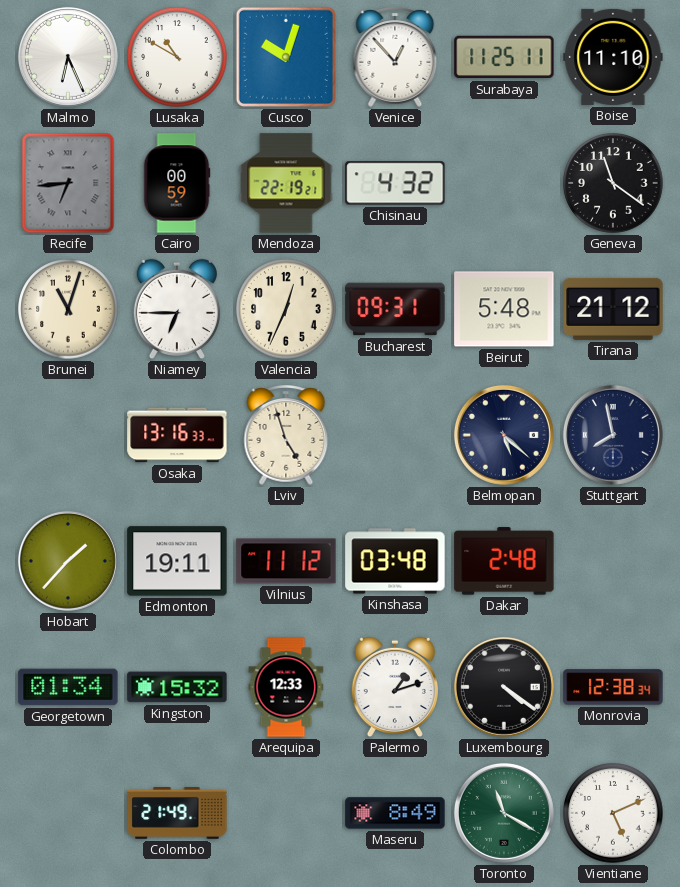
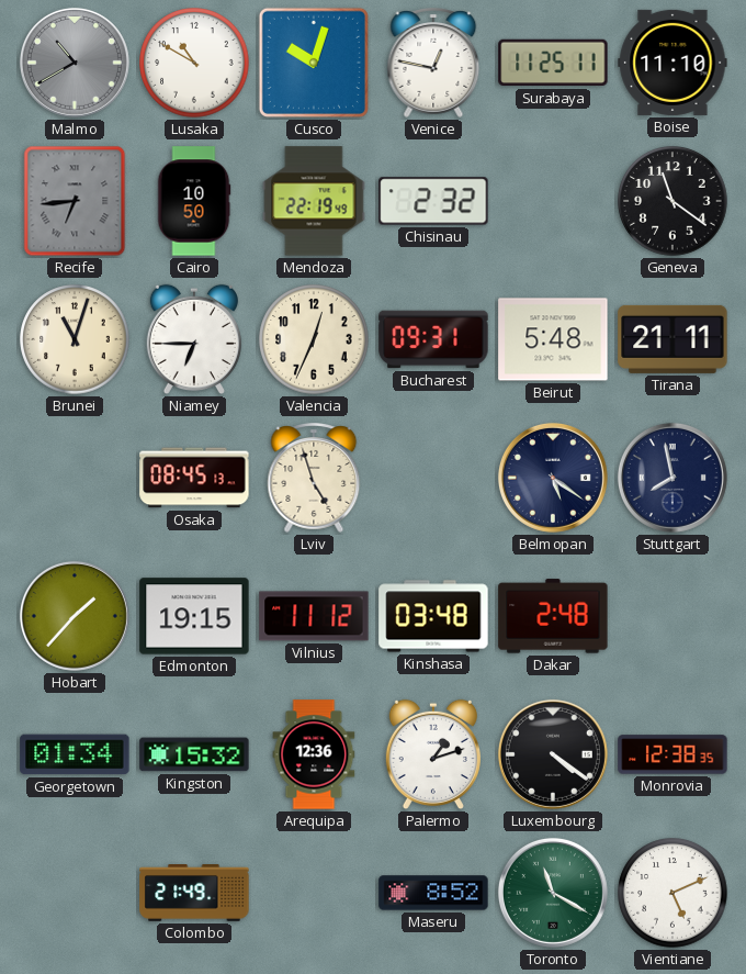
Malmo: 6:26 -> 10:40
Malmo dial: white -> grey
Venice: 12:53 -> 12:47
Cairo: 00:59 -> 10:50
Mendoza: 22:19:21 -> 22:19:49
Chisinau: 4:32 -> 2:32
Tirana: 21:12 -> 21:11
Osaka: 13:16 -> 08:45
Belmopan: 5:22 -> 5:21
Edmonton: 19:11 -> 19:15
Arequipa: 12:33 -> 12:36
Monrovia: 12:38:34 -> 12:38:35
Maseru: 8:49 -> 8:52
